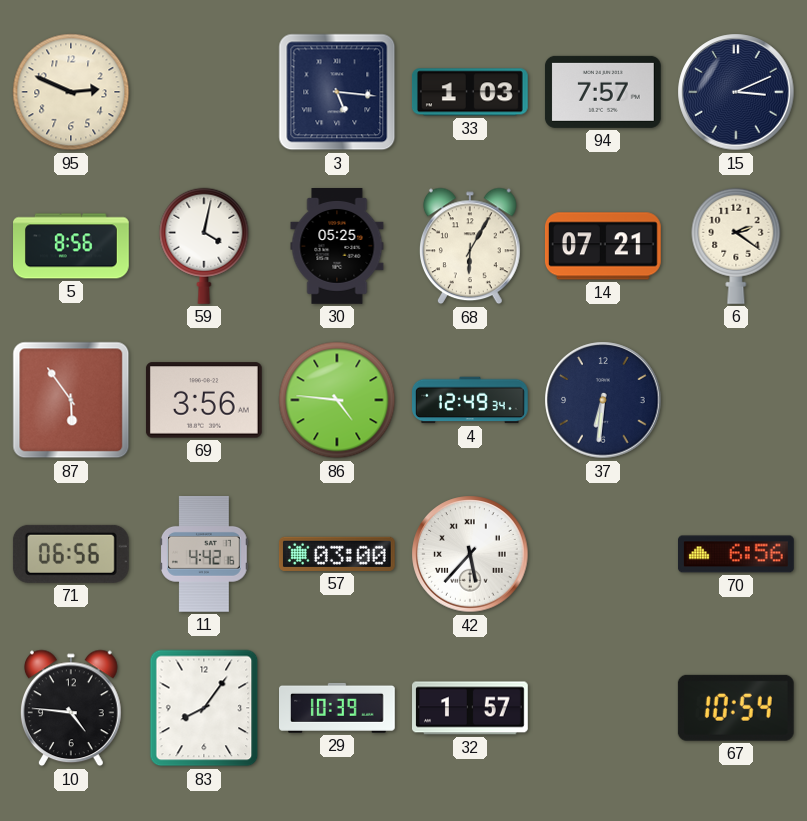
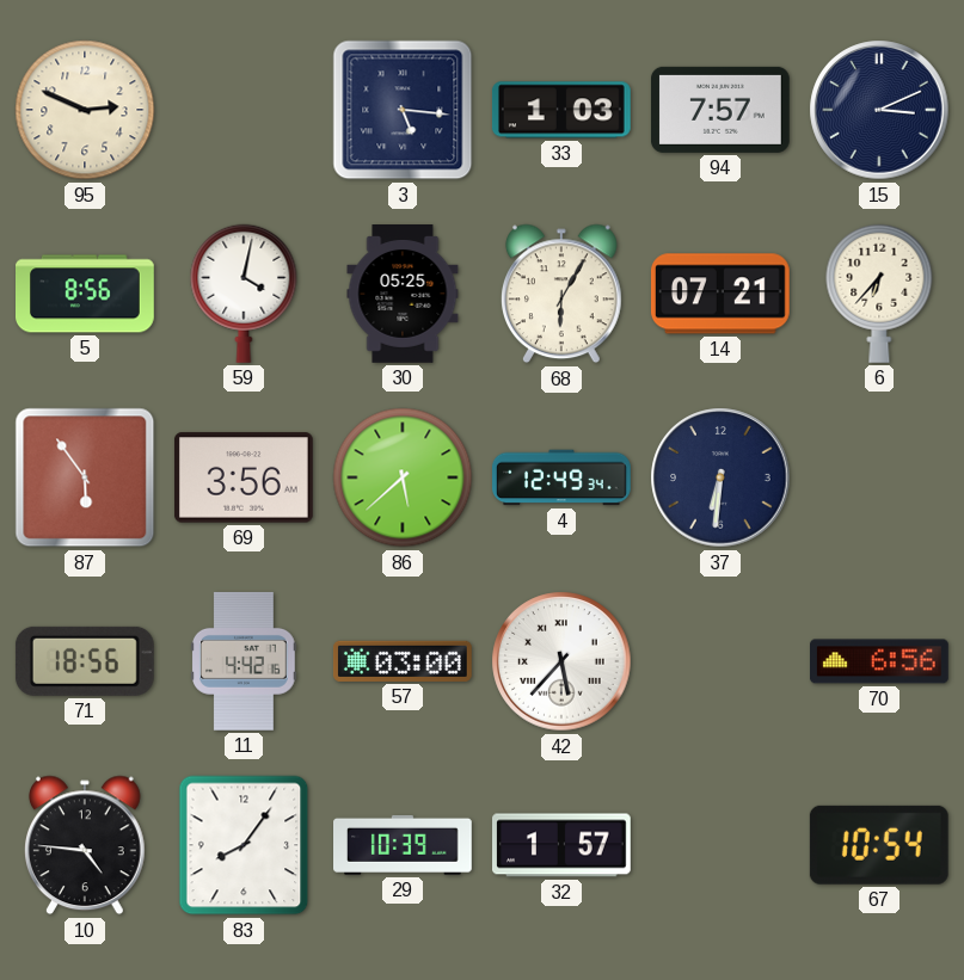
6: 2:21 -> 6:37
86: 4:46 -> 5:38
71: 06:56 -> 18:56
